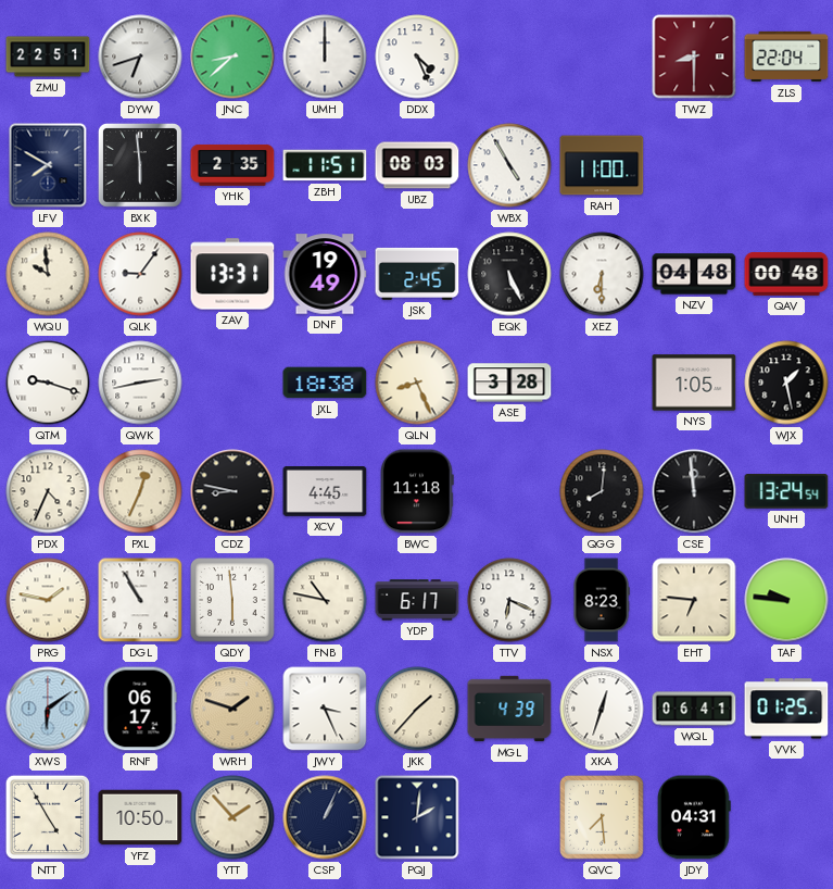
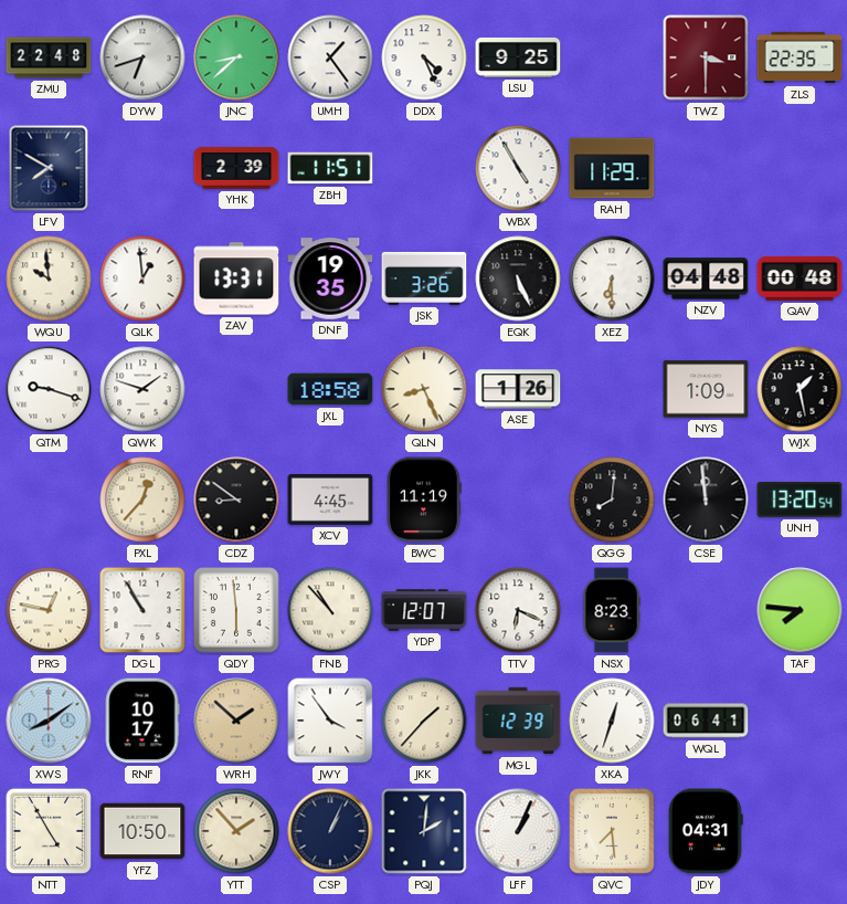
ZMU: 22:51 -> 22:48
UMH: 12:00 -> 1:24
LSU: none -> 9:25
TWZ: 8:30 -> 3:30
ZLS: 22:04 -> 22:35
BXK: 5:59 -> none
YHK: 2:35 -> 2:39
UBZ: 08:03 -> none
RAH: 11:00 -> 11:29
QLK: 9:06 -> 12:59
DNF: 19:49 -> 19:35
JSK: 2:45 -> 3:26
QWK: 2:43 -> 1:48
JXL: 18:38 -> 18:58
ASE: 3:28 -> 1:26
NYS: 1:05 -> 1:09
PDX: 4:34 -> none
PXL: 12:34 -> 12:37
CDZ: 8:47 -> 8:51
BWC: 11:18 -> 11:19
UNH: 13:24 -> 13:20
PRG: 1:47 -> 12:47
FNB: 10:47 -> 10:53
YDP: 6:17 -> 12:07
EHT: 6:46 -> none
TAF: 9:46 -> 7:46
XWS: 6:09 -> 8:09
RNF: 06:17 -> 10:17
WRH: 1:48 -> 1:52
JWY: 3:26 -> 3:54
MGL: 4:39 -> 12:39
VVK: 01:25 -> none
LFF: none -> 1:04
